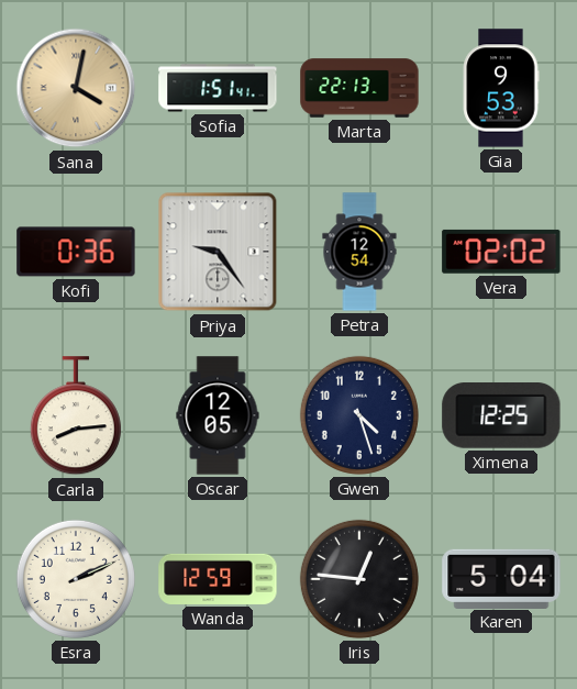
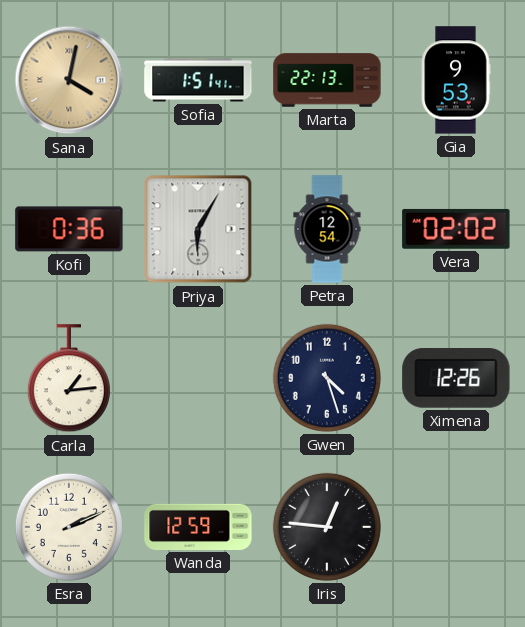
Priya: 9:24 -> 6:05
Carla: 8:14 -> 1:14
Oscar: 12:05 -> none
Ximena: 12:25 -> 12:26
Karen: 5:04 -> none
